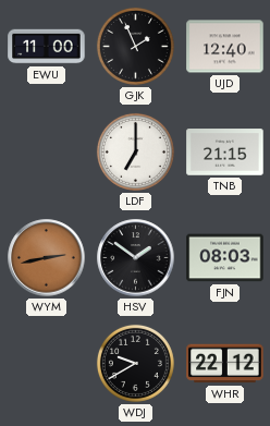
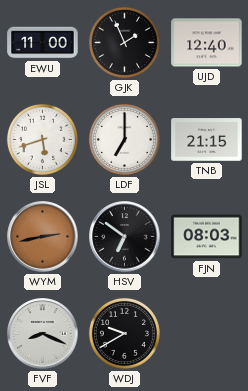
JSL: none -> 5:42
HSV: 1:51 -> 6:51
FVF: none -> 8:19
WHR: 22:12 -> none
